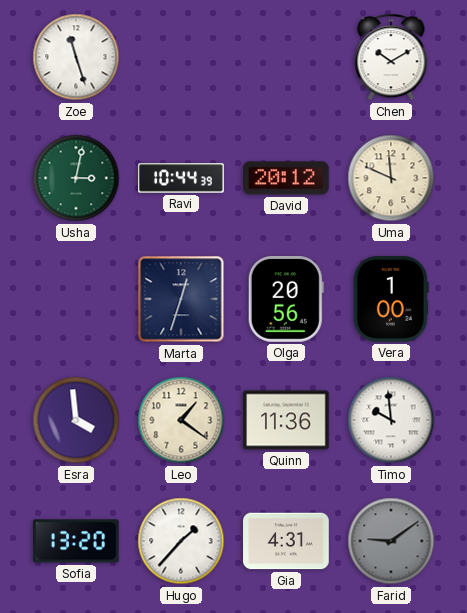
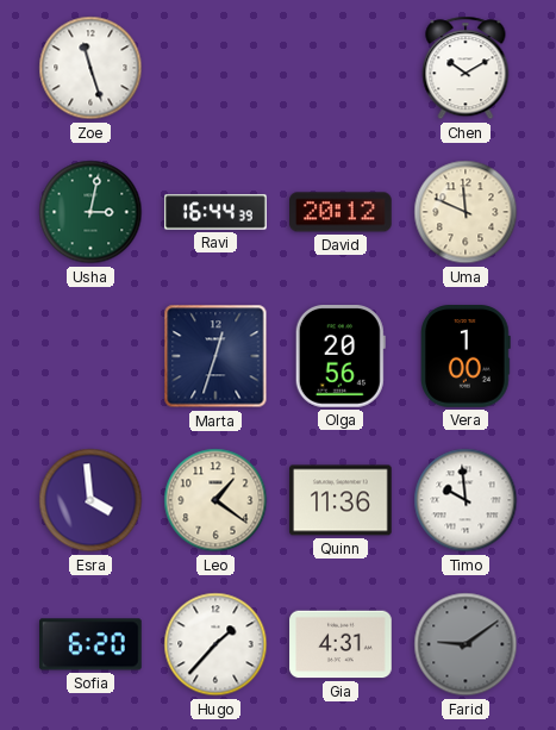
Ravi: 10:44 -> 16:44
Sofia: 13:20 -> 6:20
